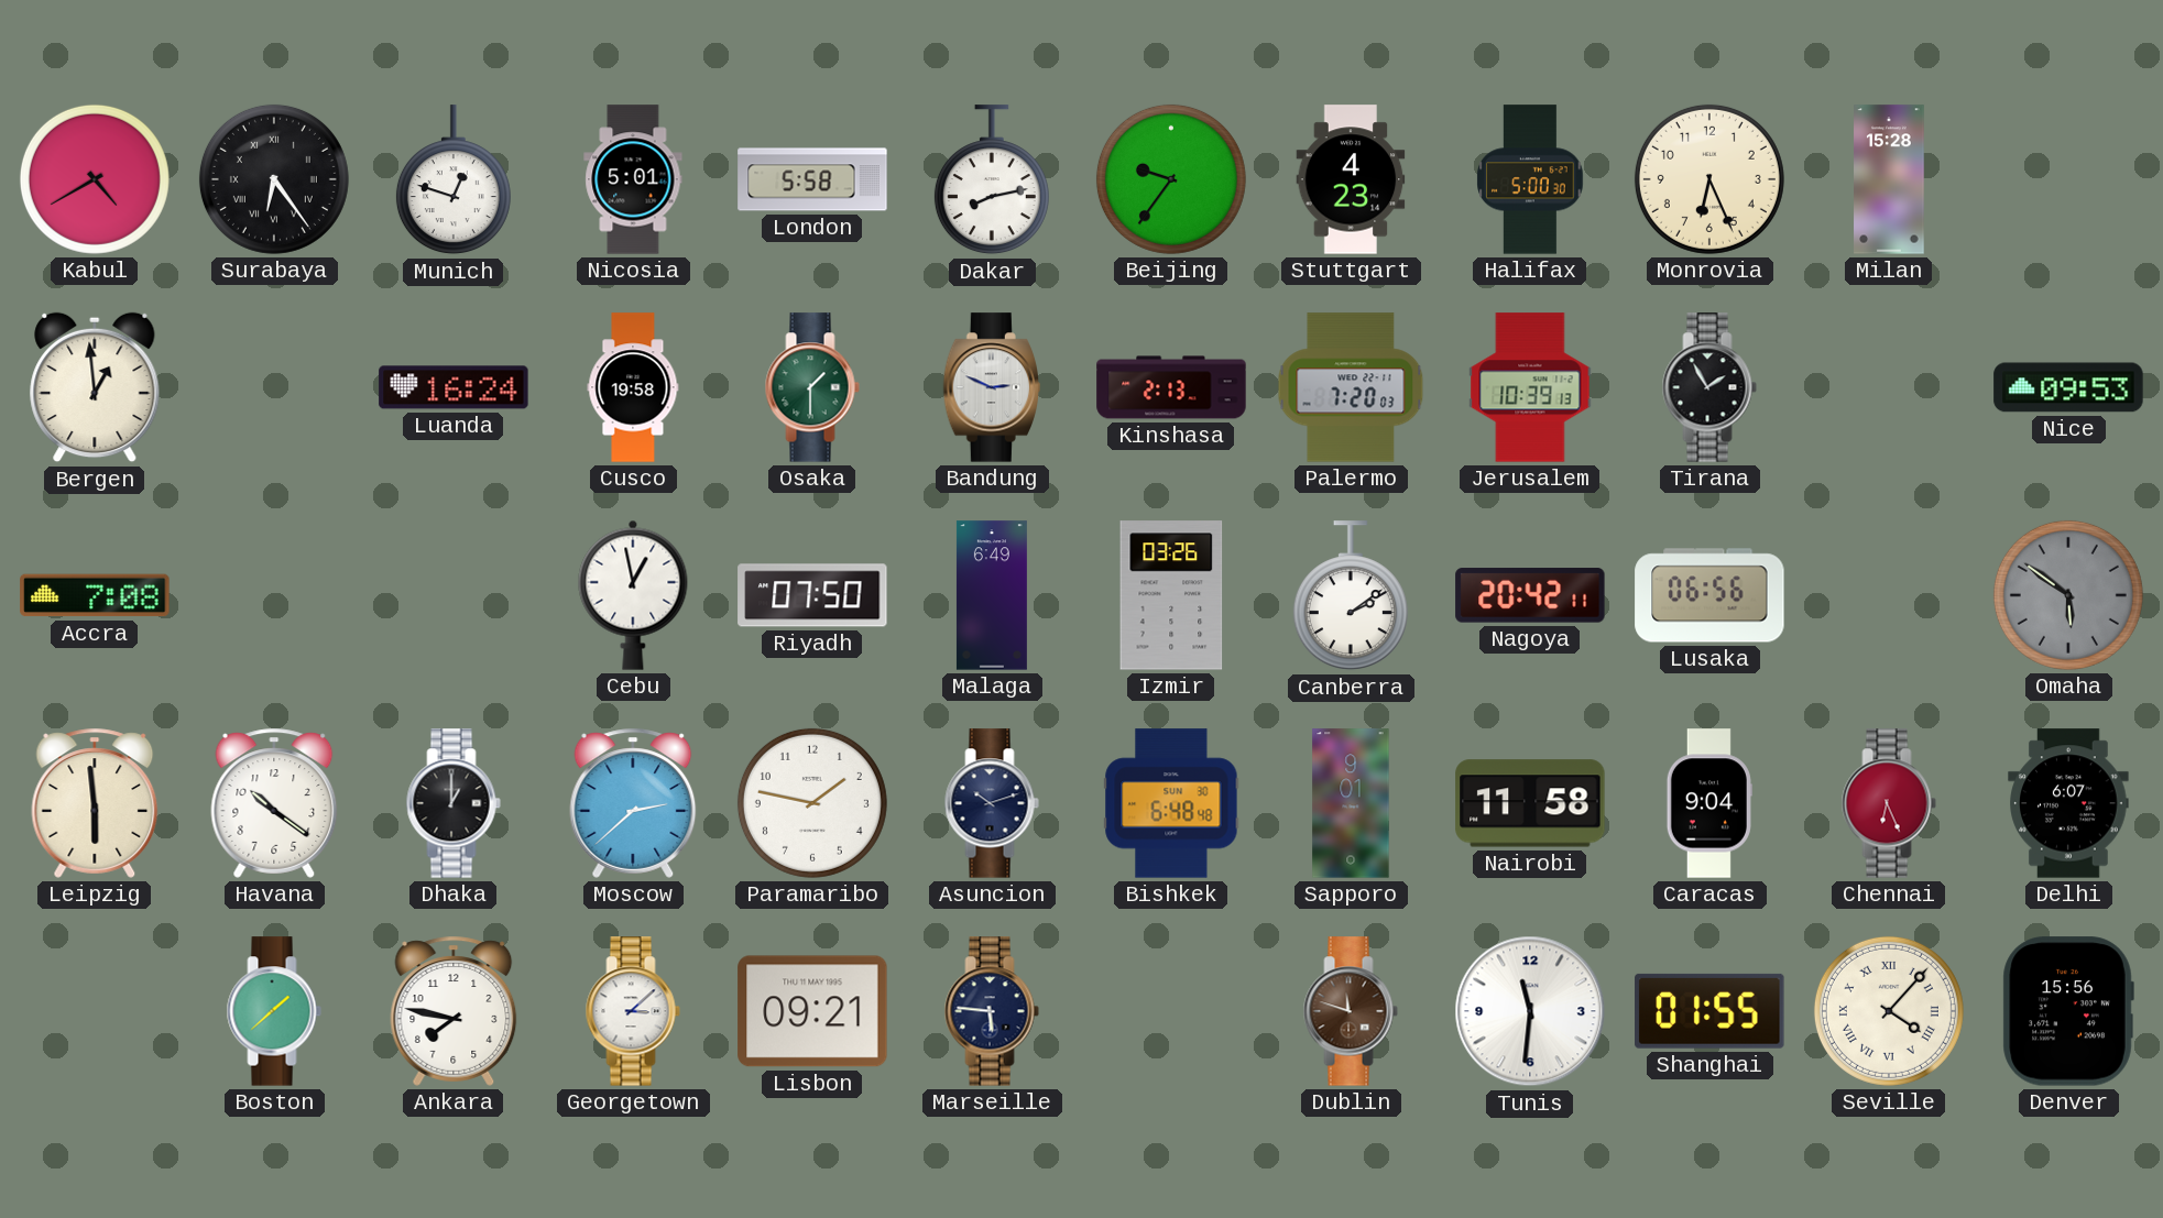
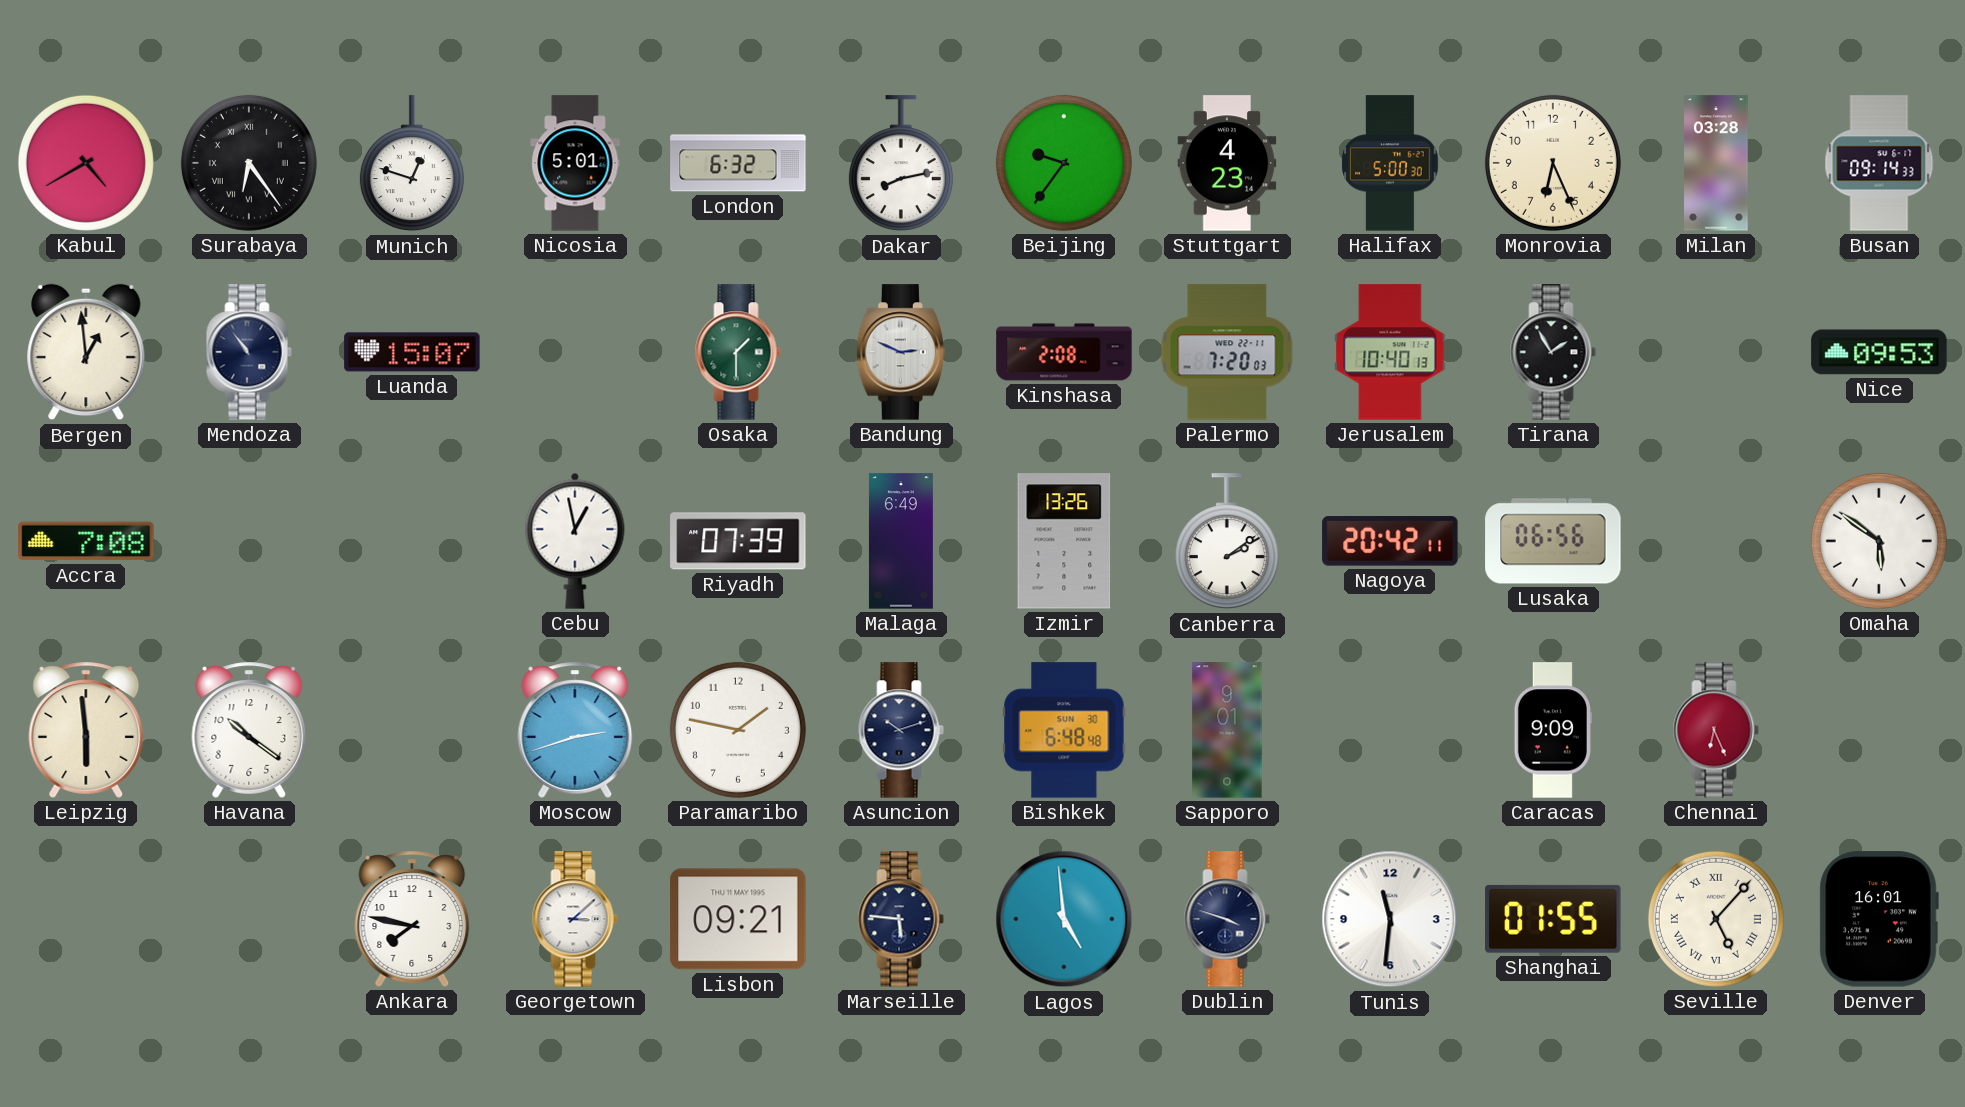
London: 5:58 -> 6:32
Milan: 15:28 -> 03:28
Busan: none -> 09:14
Mendoza: none -> 10:54
Luanda: 16:24 -> 15:07
Cusco: 19:58 -> none
Kinshasa: 2:13 -> 2:08
Jerusalem: 10:39 -> 10:40
Riyadh: 07:50 -> 07:39
Izmir: 03:26 -> 13:26
Omaha dial: grey -> white
Dhaka: 1:00 -> none
Moscow: 2:38 -> 2:42
Nairobi: 11:58 -> none
Caracas: 9:04 -> 9:09
Delhi: 6:07 -> none
Boston: 1:38 -> none
Lagos: none -> 4:59
Dublin: 11:48 -> 3:48
Dublin dial: brown -> navy
Seville: 4:07 -> 5:07
Denver: 15:56 -> 16:01
